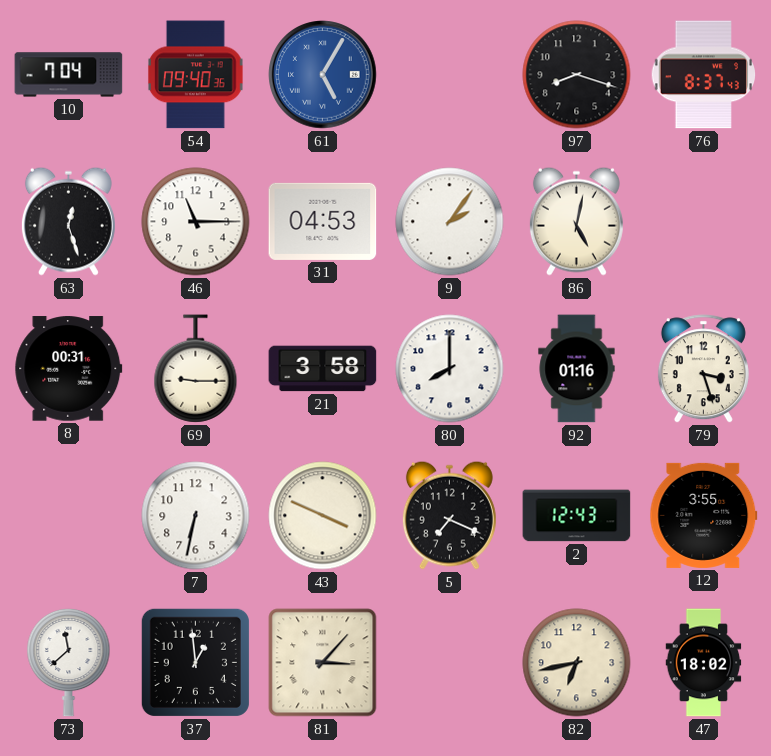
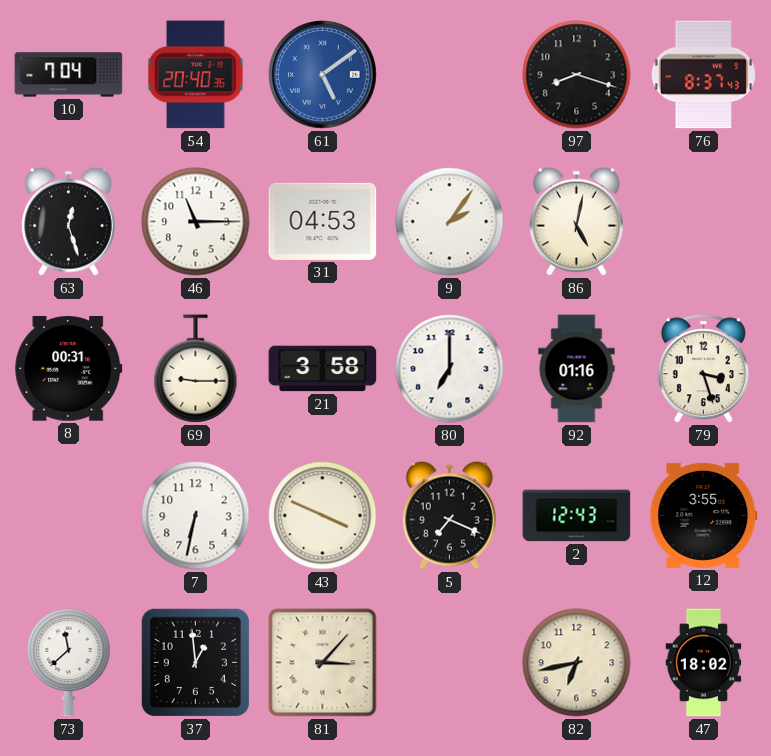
54: 09:40 -> 20:40
61: 5:05 -> 5:09
80: 8:00 -> 7:00
